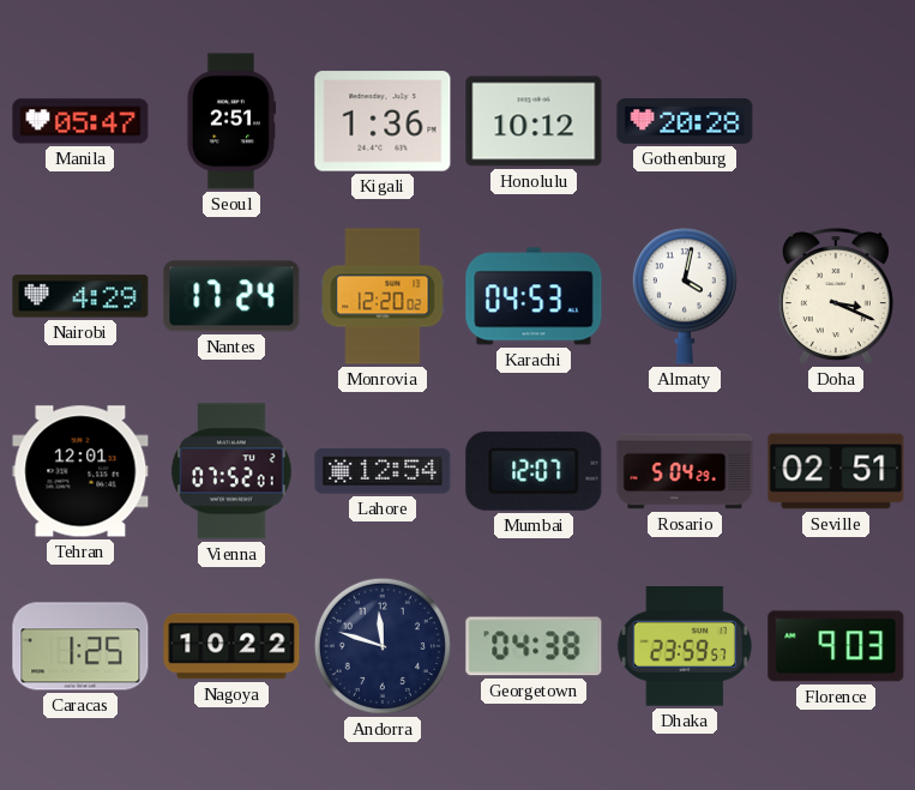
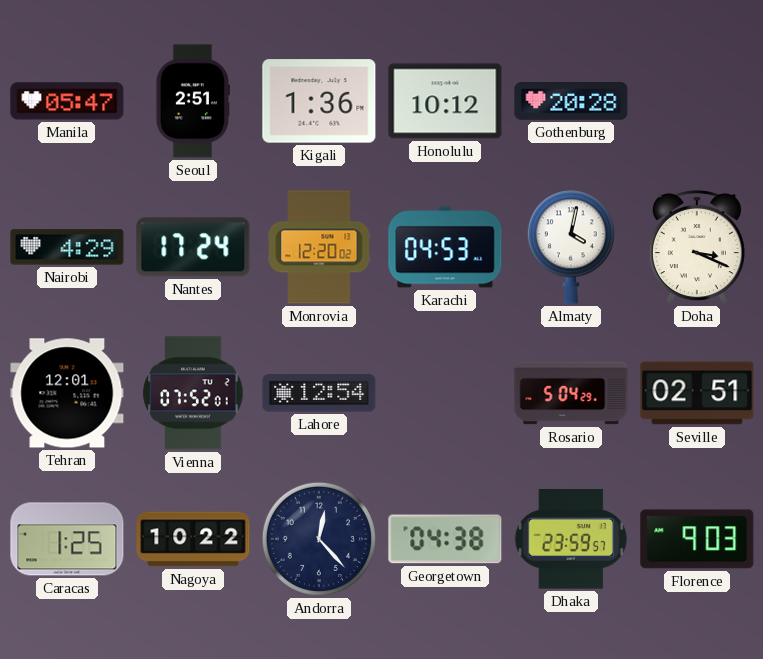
Mumbai: 12:07 -> none
Andorra: 11:48 -> 12:23
